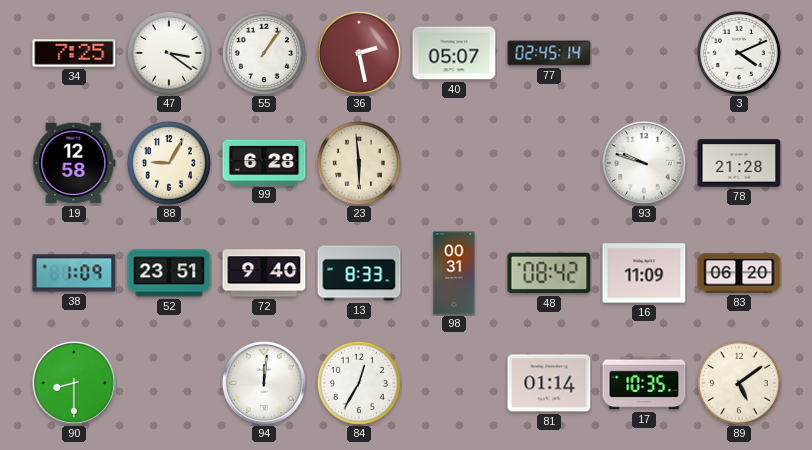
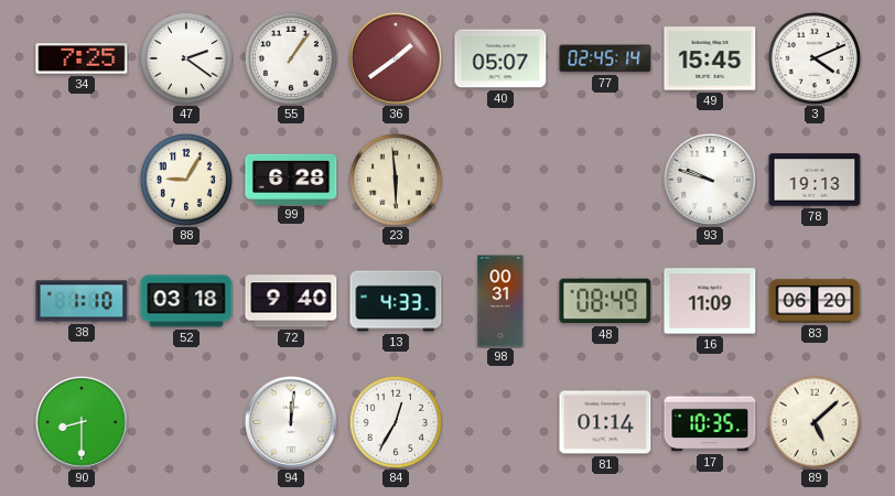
47: 3:21 -> 2:21
36: 2:28 -> 1:39
49: none -> 15:45
19: 12:58 -> none
78: 21:28 -> 19:13
38: 1:09 -> 1:10
52: 23:51 -> 03:18
13: 8:33 -> 4:33
48: 08:42 -> 08:49
89: 5:09 -> 5:08
